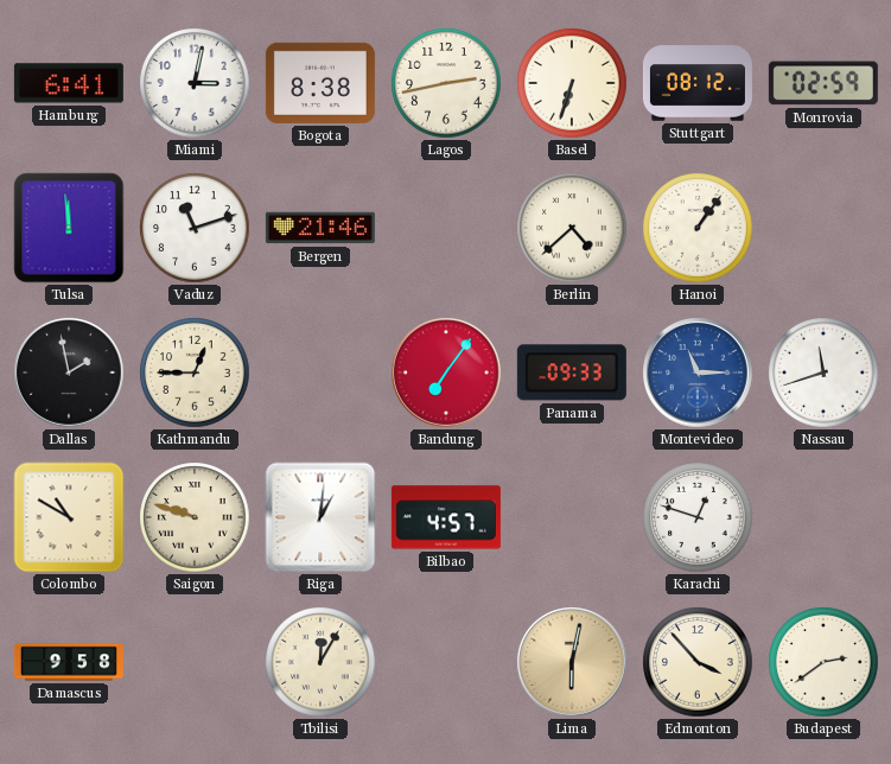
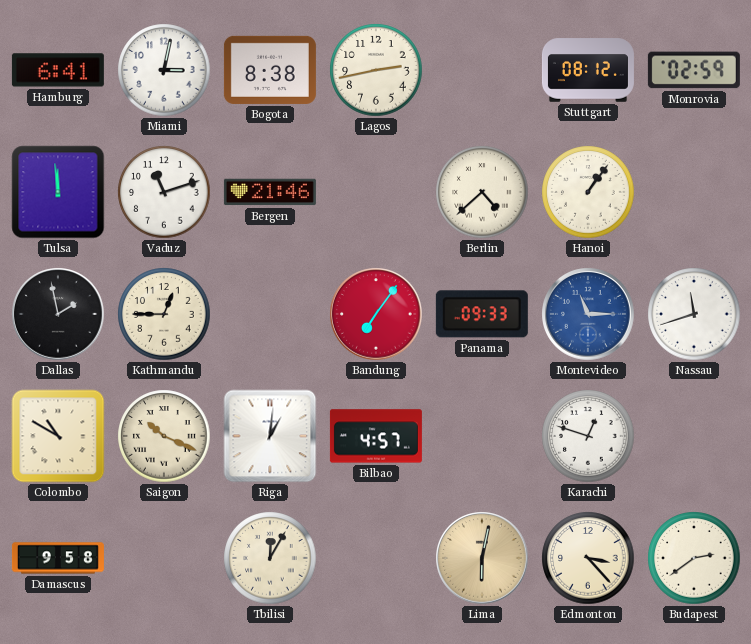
Basel: 6:33 -> none
Saigon: 9:48 -> 10:19
Edmonton: 3:53 -> 3:23
